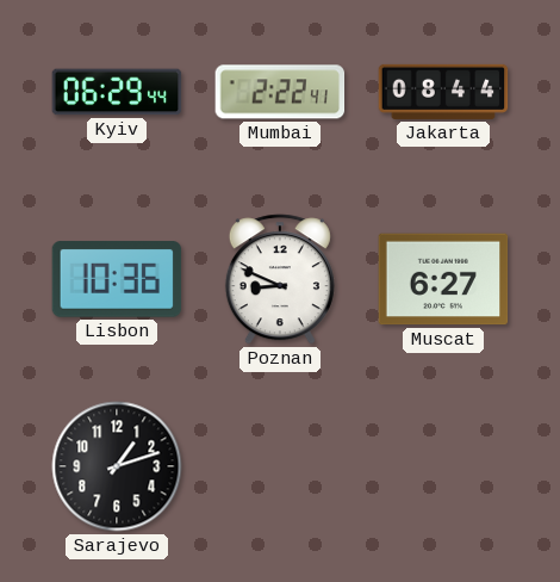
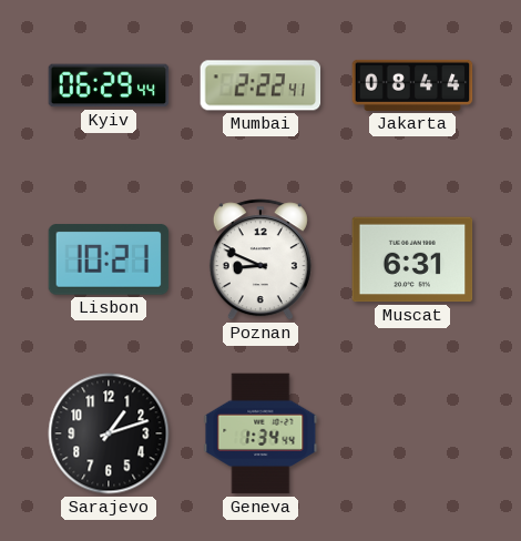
Lisbon: 10:36 -> 10:21
Muscat: 6:27 -> 6:31
Geneva: none -> 1:34
